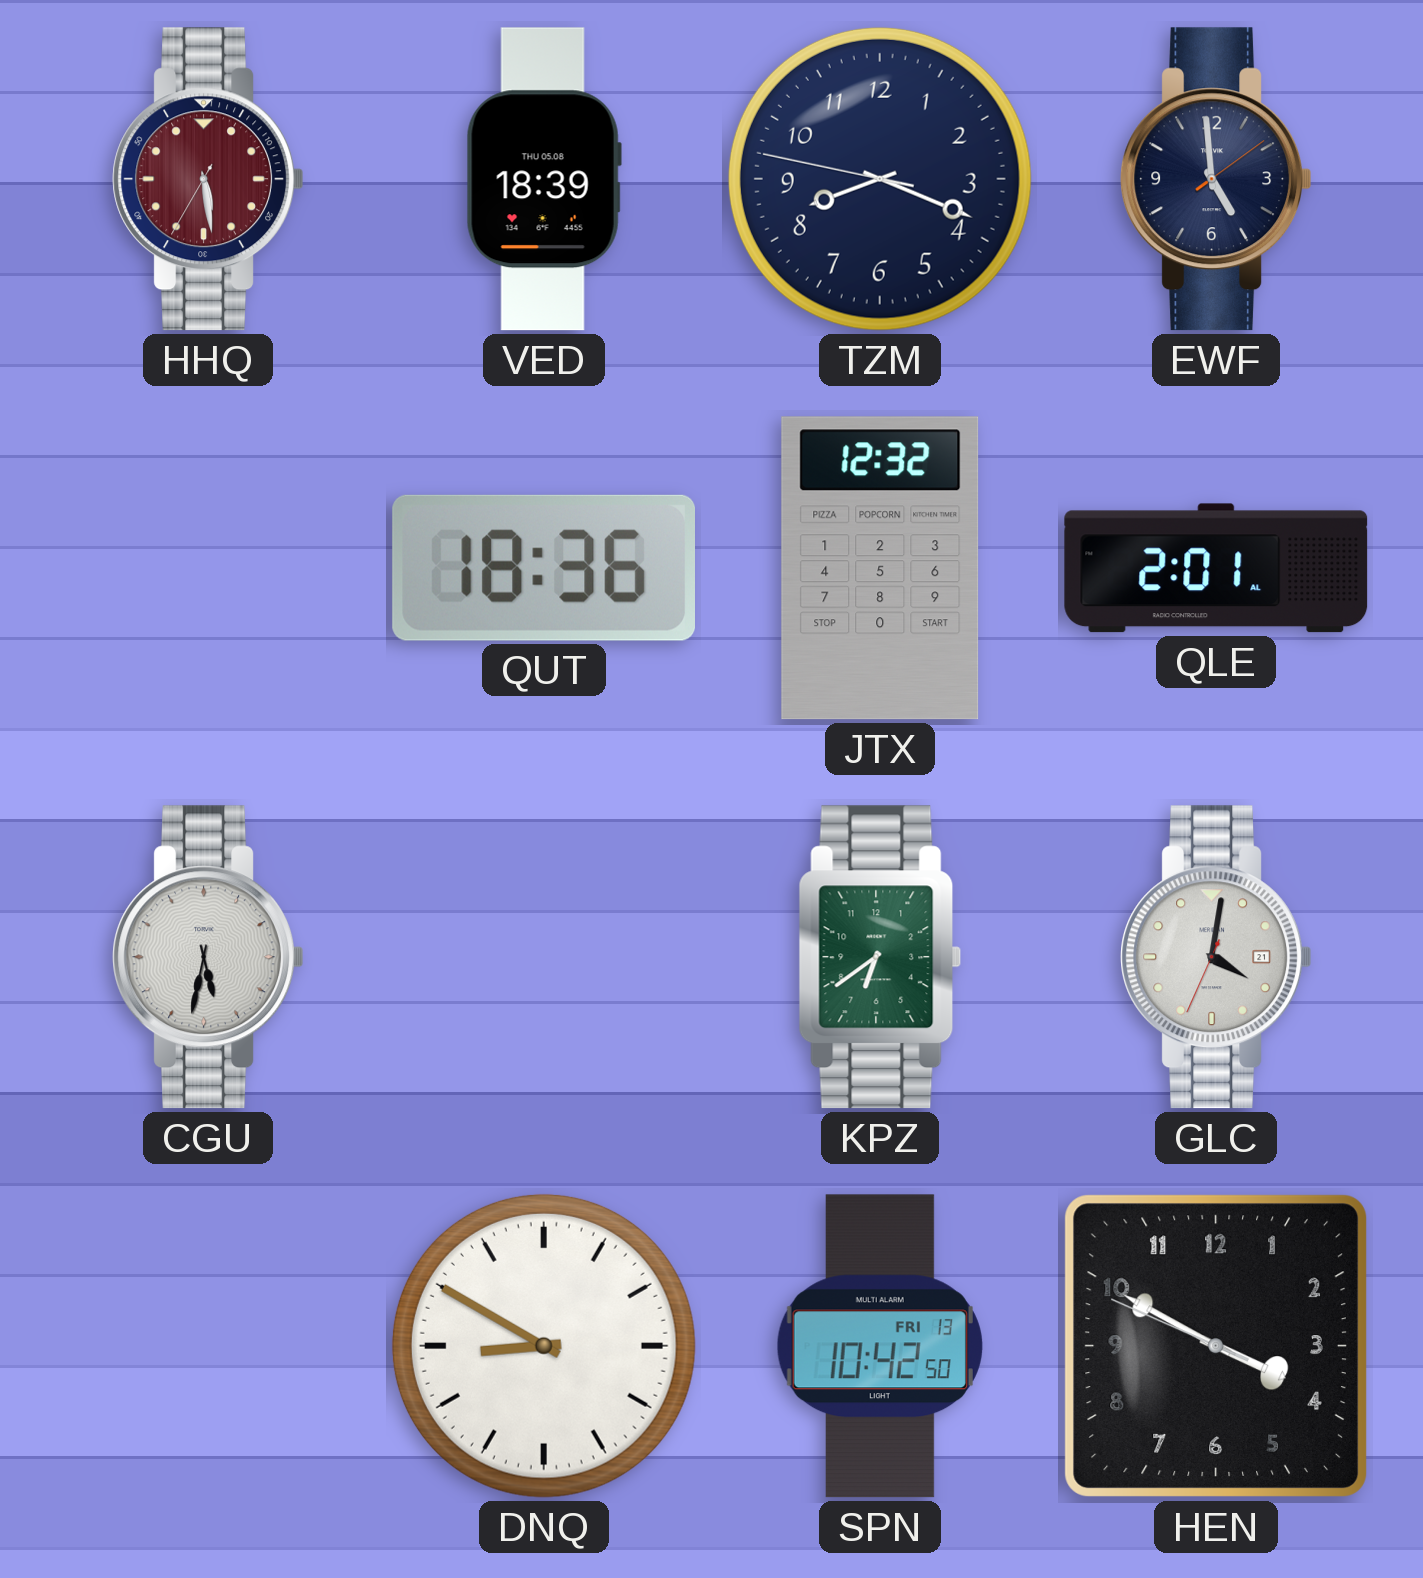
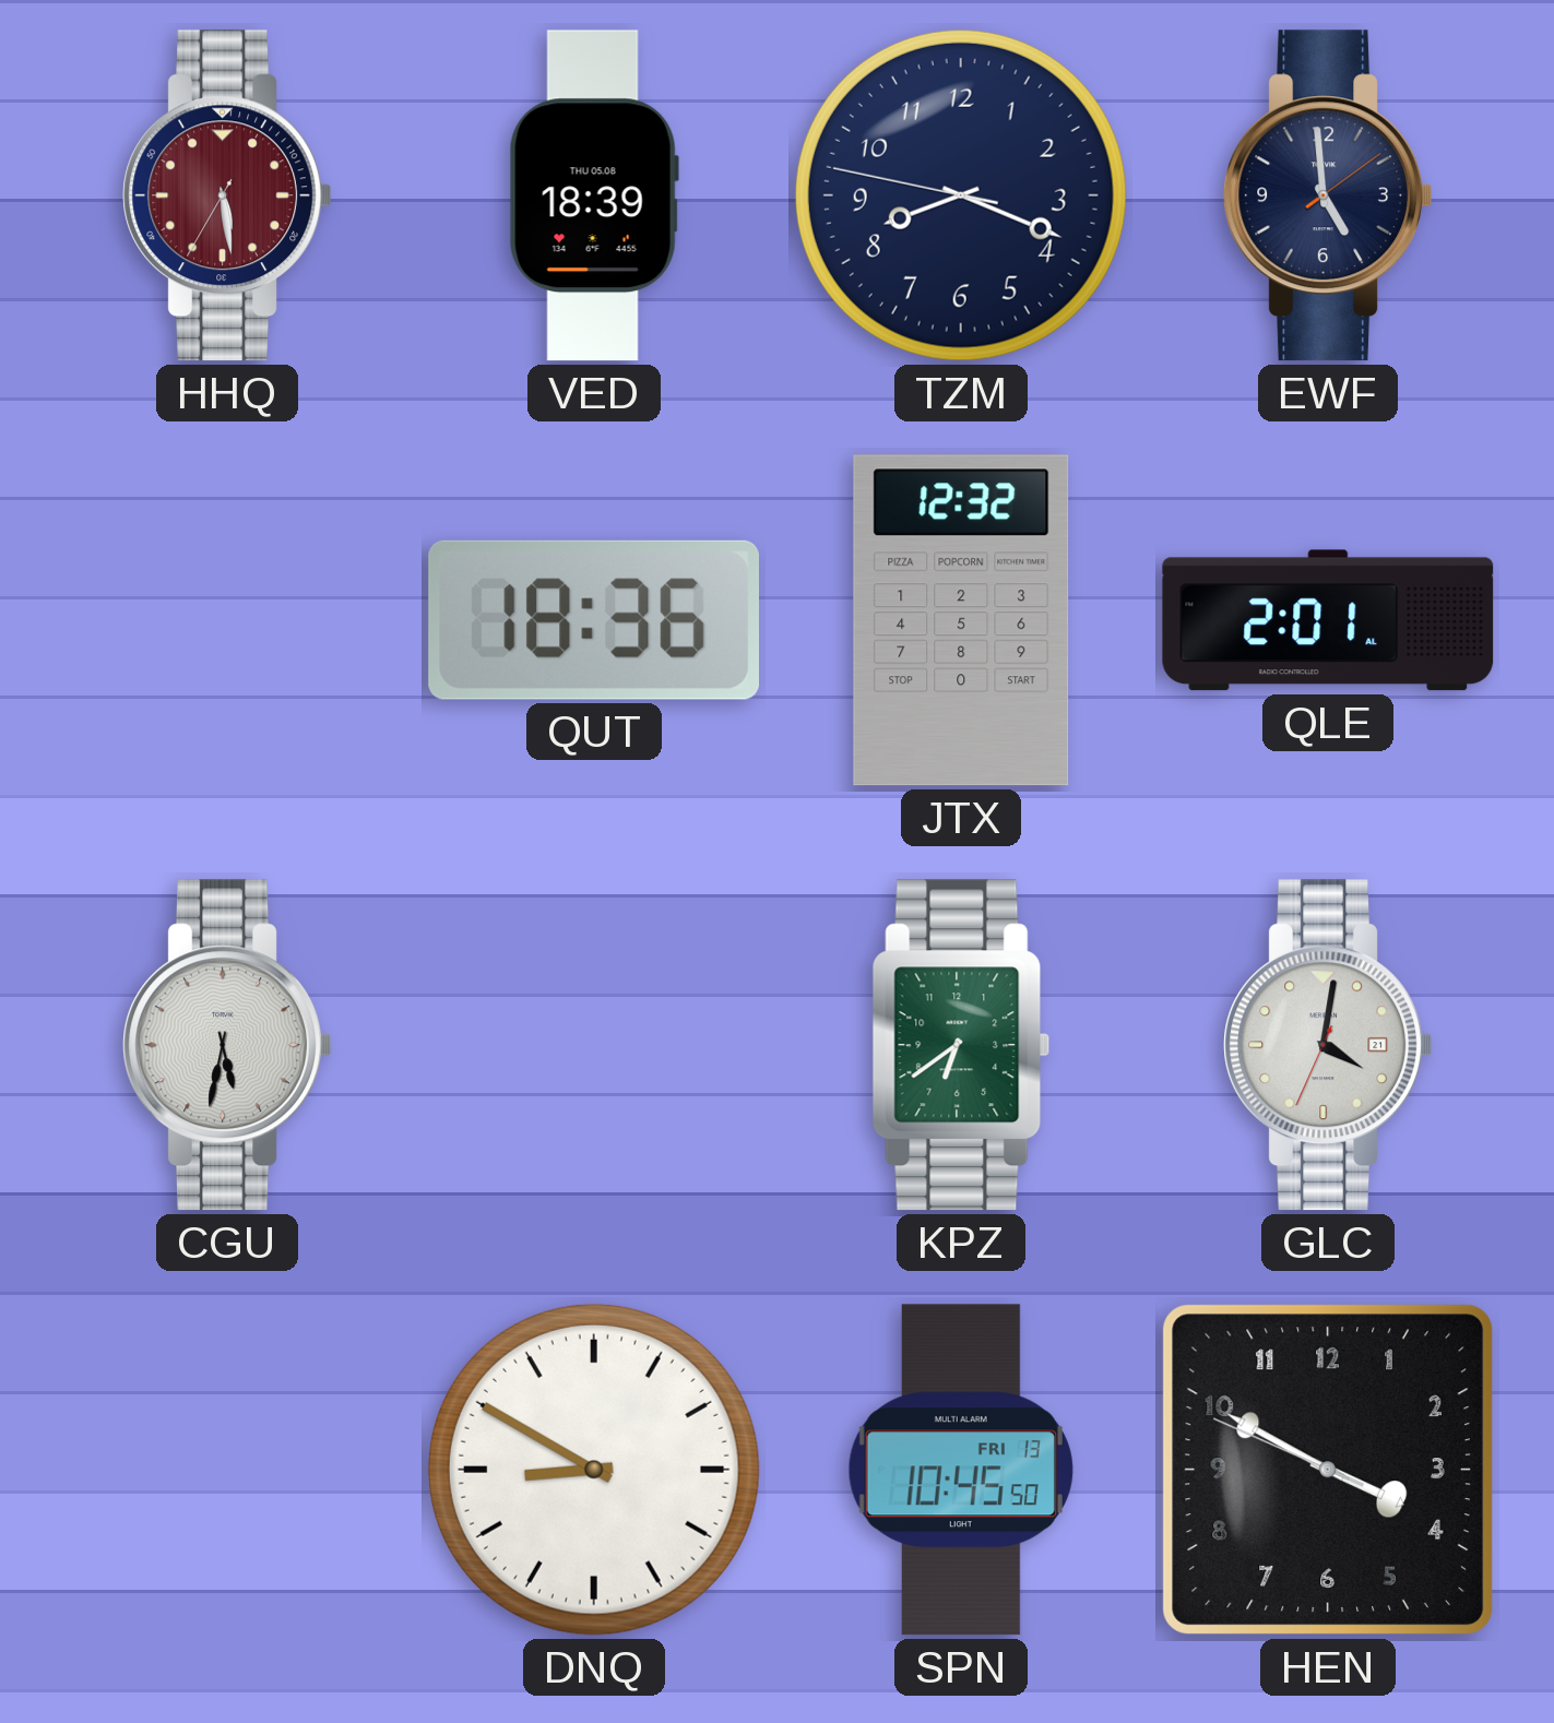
SPN: 10:42 -> 10:45
